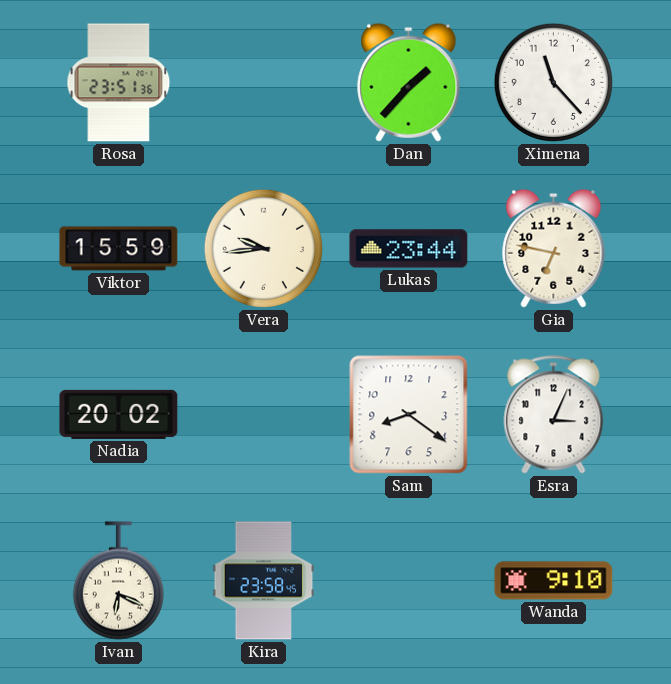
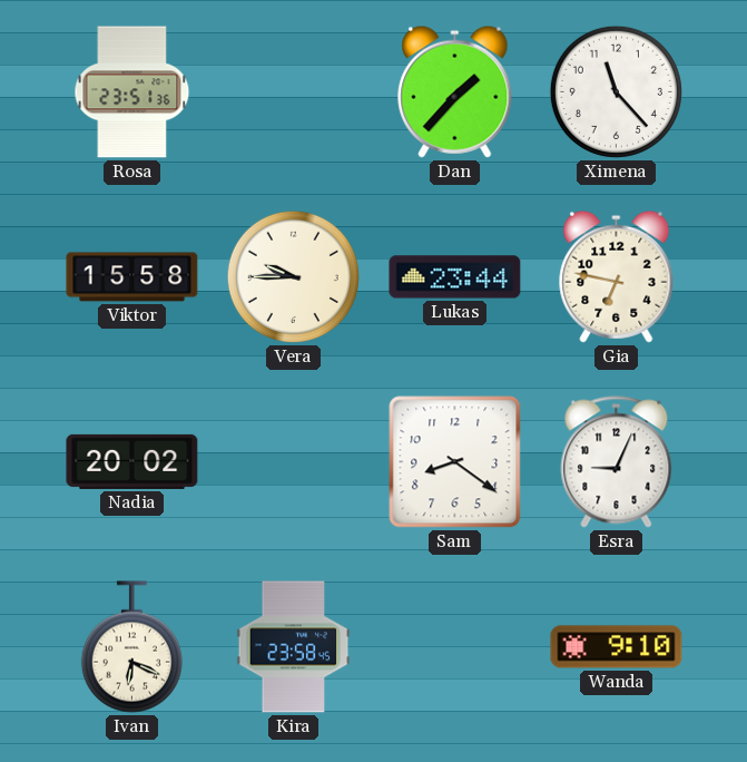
Viktor: 15:59 -> 15:58
Vera: 9:44 -> 9:45
Esra: 3:04 -> 9:04
